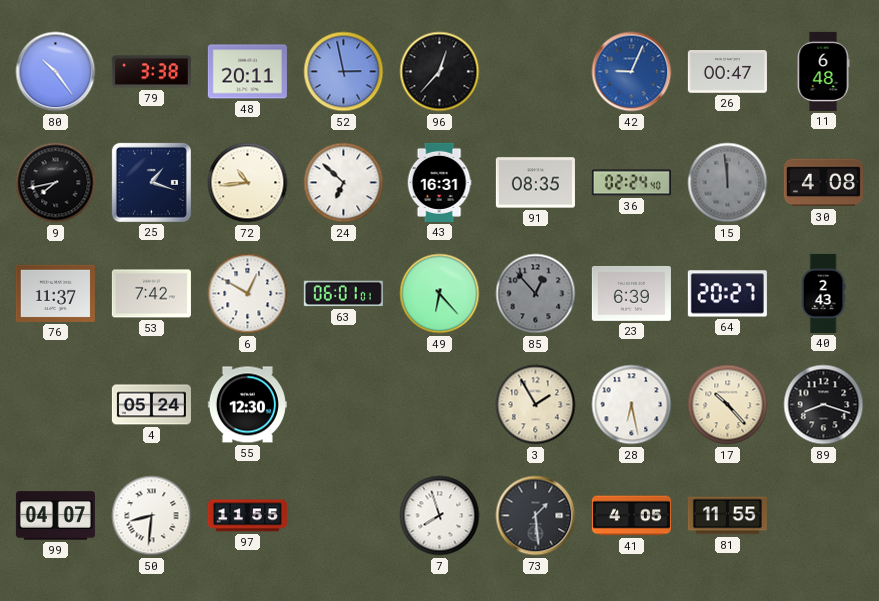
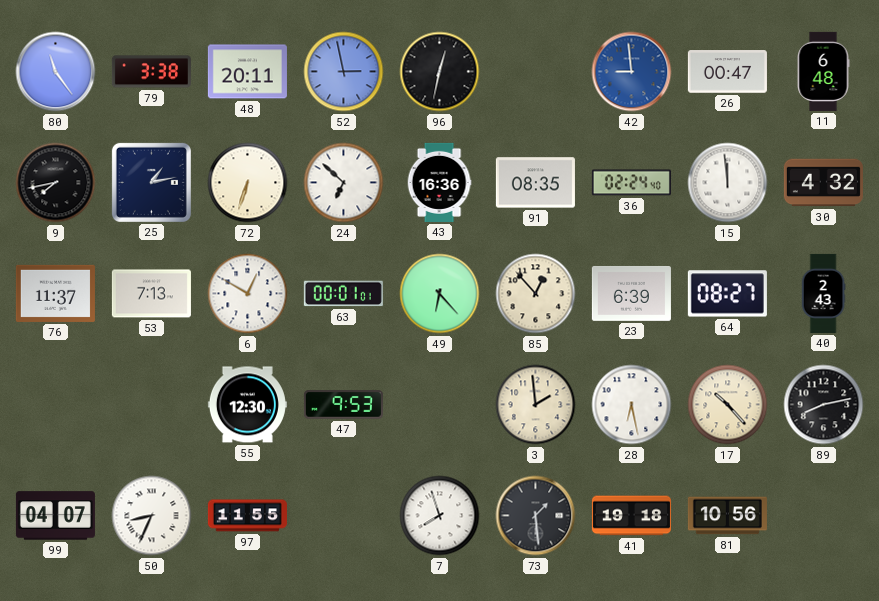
80: 10:24 -> 11:24
96: 12:37 -> 12:32
42: 9:04 -> 8:59
25: 1:18 -> 1:13
72: 10:44 -> 6:33
43: 16:31 -> 16:36
15 dial: grey -> white
30: 4:08 -> 4:32
53: 7:42 -> 7:13
63: 06:01 -> 00:01
85 dial: grey -> cream
64: 20:27 -> 08:27
4: 05:24 -> none
47: none -> 9:53
3: 1:55 -> 1:59
89: 8:18 -> 8:13
50: 8:31 -> 8:34
41: 4:05 -> 19:18
81: 11:55 -> 10:56
